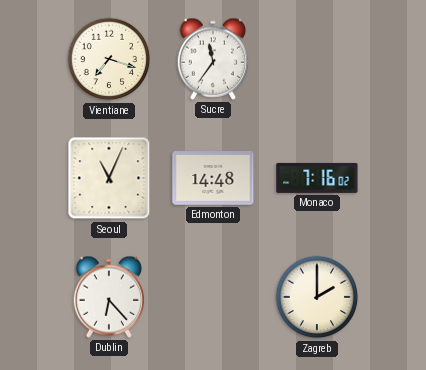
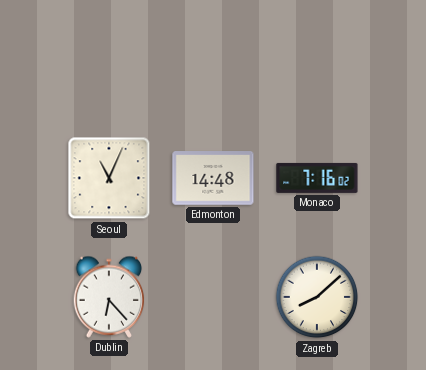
Vientiane: 7:18 -> none
Sucre: 11:36 -> none
Zagreb: 2:00 -> 8:08
